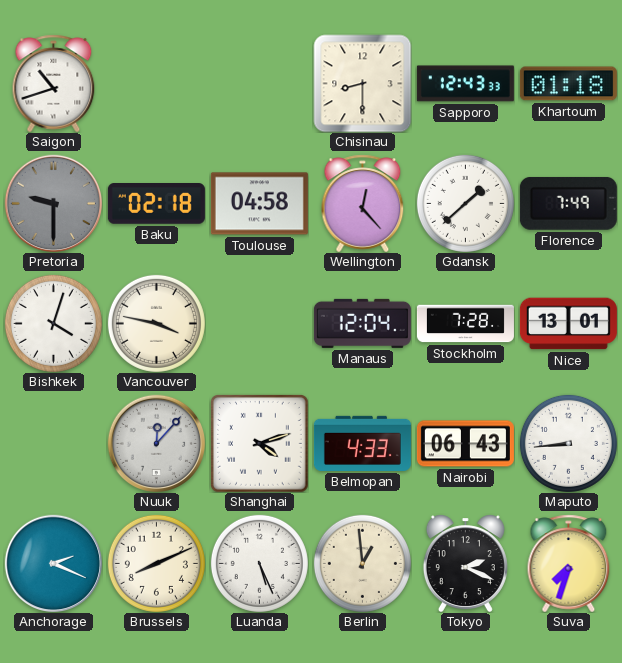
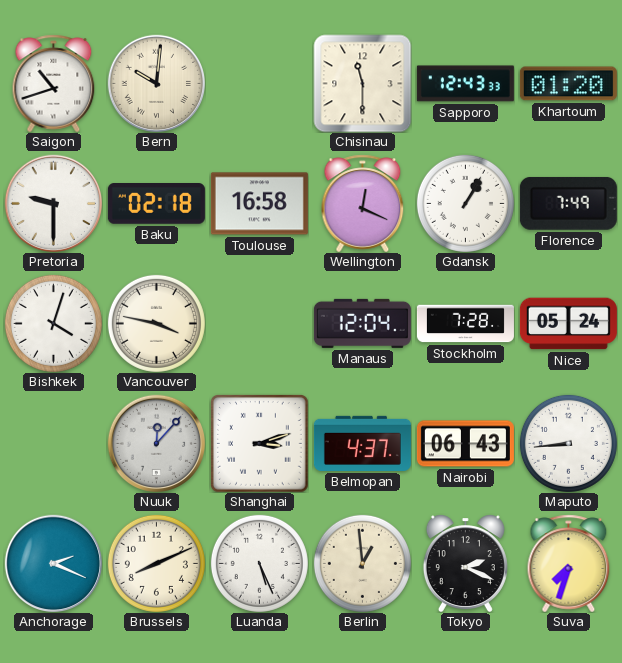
Bern: none -> 10:01
Chisinau: 8:30 -> 11:30
Khartoum: 01:18 -> 01:20
Pretoria dial: grey -> white
Toulouse: 04:58 -> 16:58
Wellington: 12:23 -> 12:19
Gdansk: 1:38 -> 1:05
Nice: 13:01 -> 05:24
Shanghai: 4:12 -> 3:12
Belmopan: 4:33 -> 4:37
